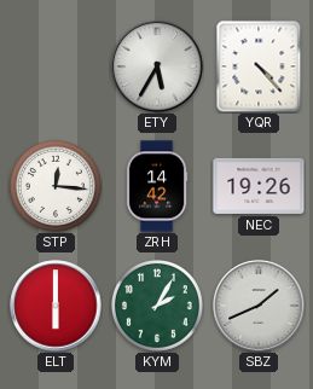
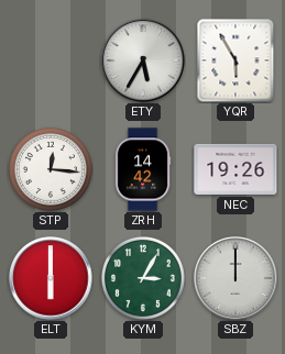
YQR: 4:23 -> 5:55
KYM: 2:05 -> 3:05
SBZ: 1:41 -> 12:00
